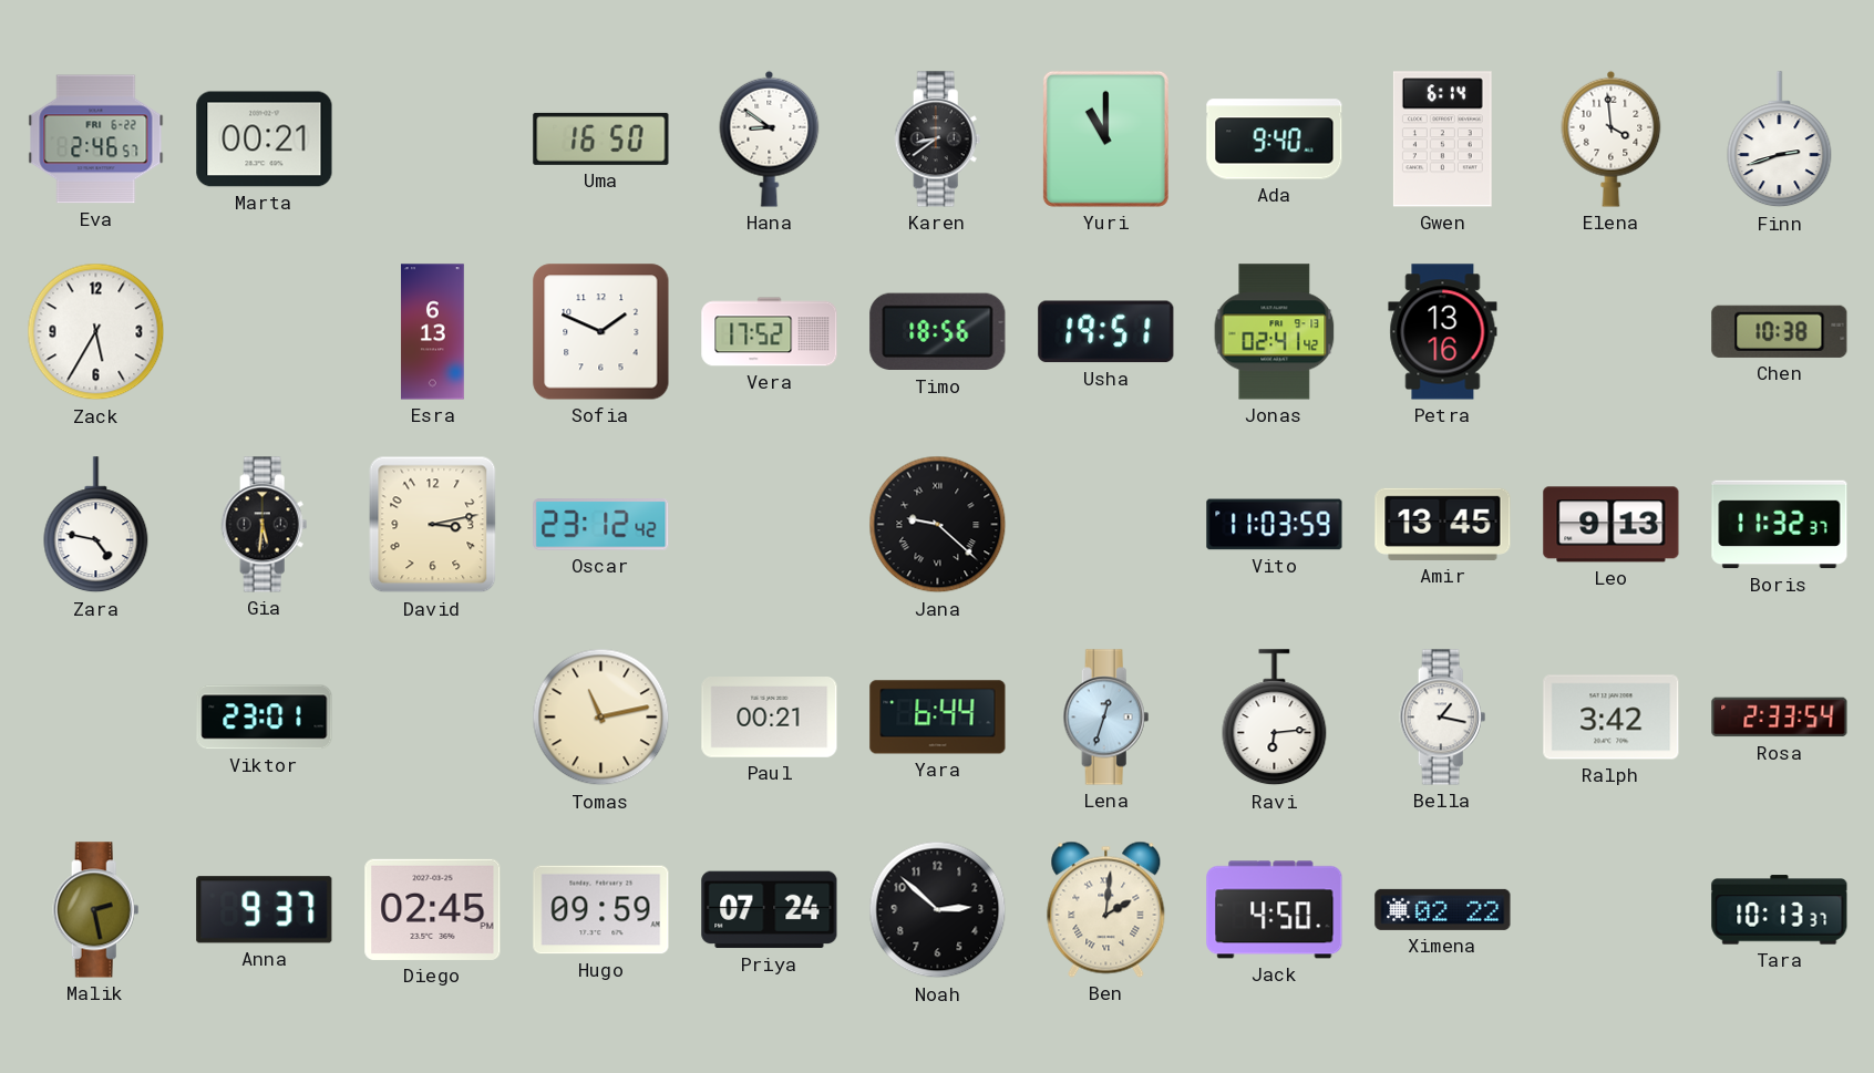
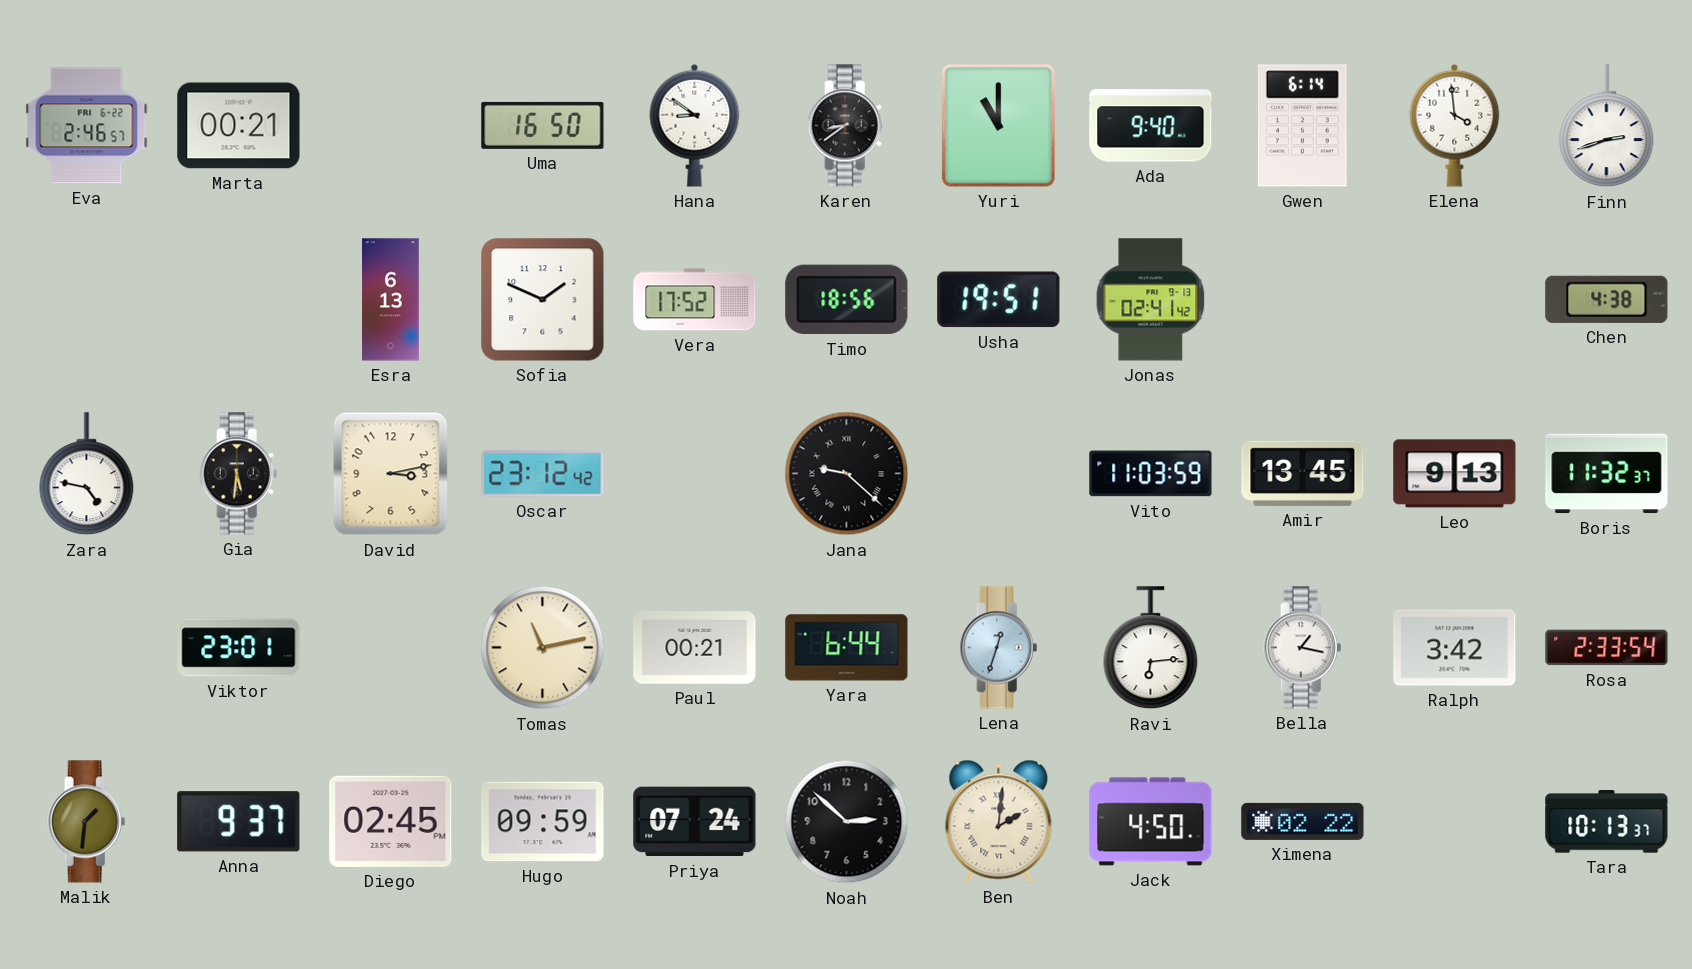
Zack: 5:35 -> none
Petra: 13:16 -> none
Chen: 10:38 -> 4:38
Malik: 2:28 -> 1:31
